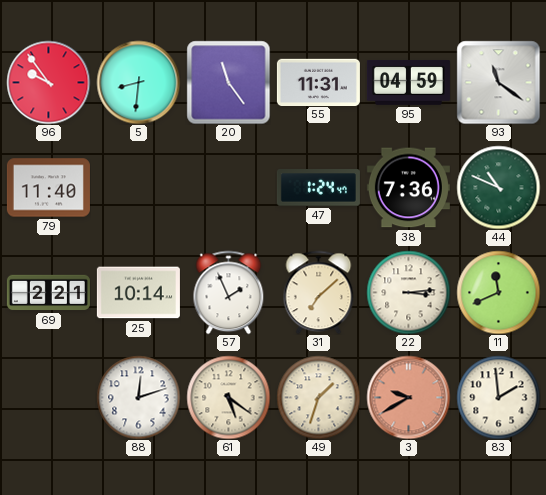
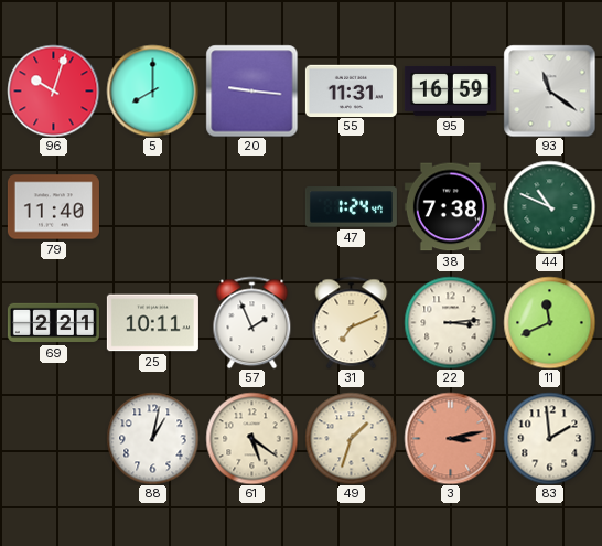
96: 9:54 -> 10:03
5: 8:31 -> 8:00
20: 11:24 -> 9:16
95: 04:59 -> 16:59
38: 7:36 -> 7:38
25: 10:14 -> 10:11
31: 7:08 -> 7:11
88: 12:12 -> 1:02
3: 9:40 -> 3:13
